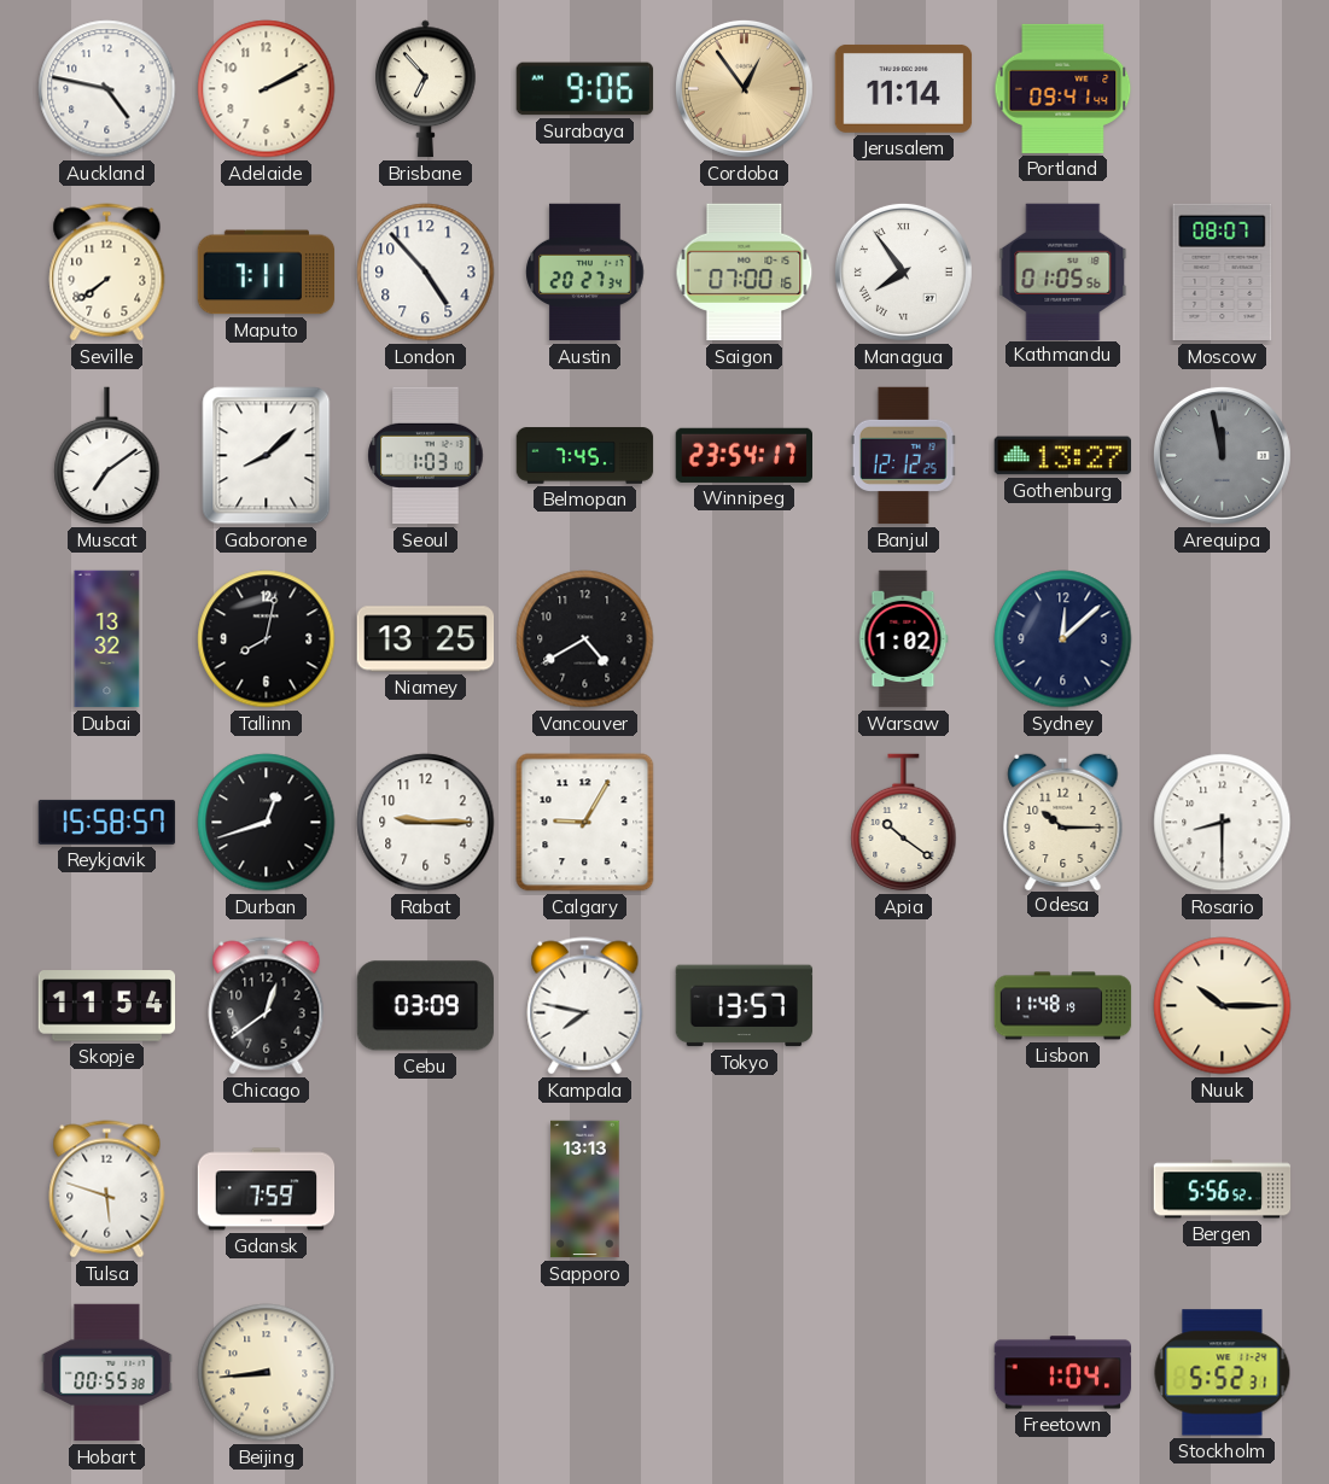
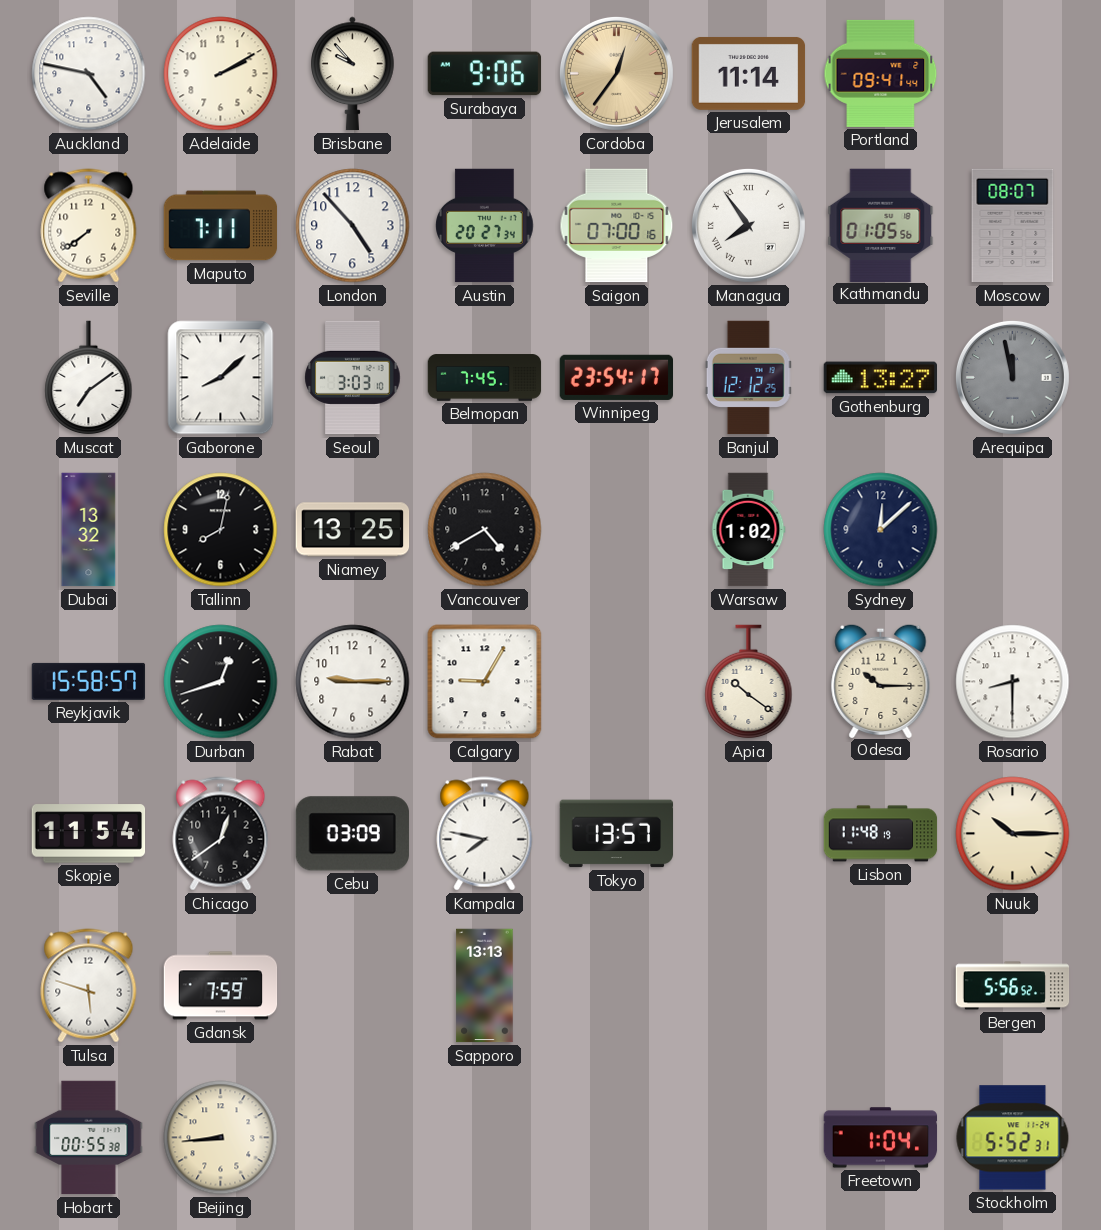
Brisbane: 6:53 -> 9:53
Cordoba: 12:54 -> 12:36
Seoul: 1:03 -> 3:03
